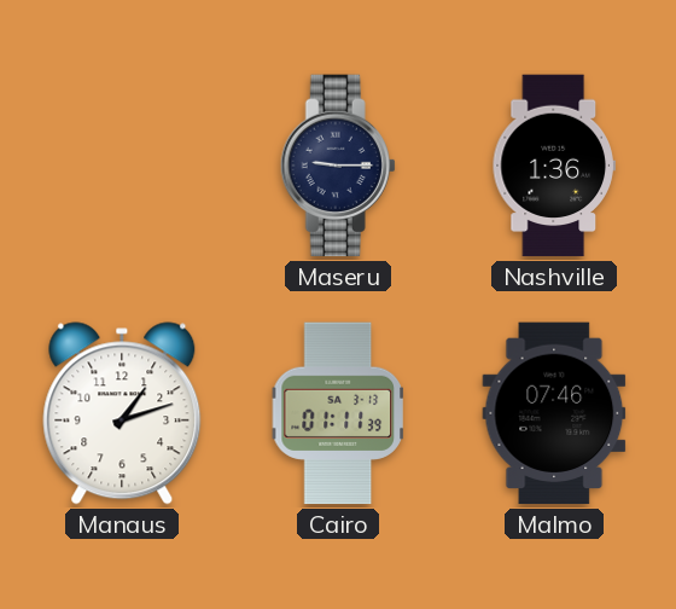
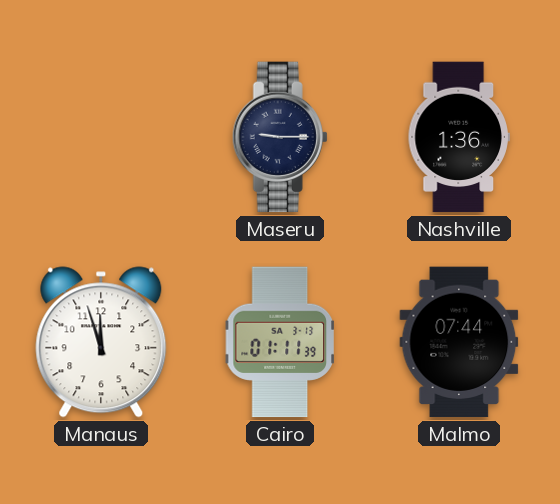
Manaus: 1:12 -> 11:57
Malmo: 07:46 -> 07:44
